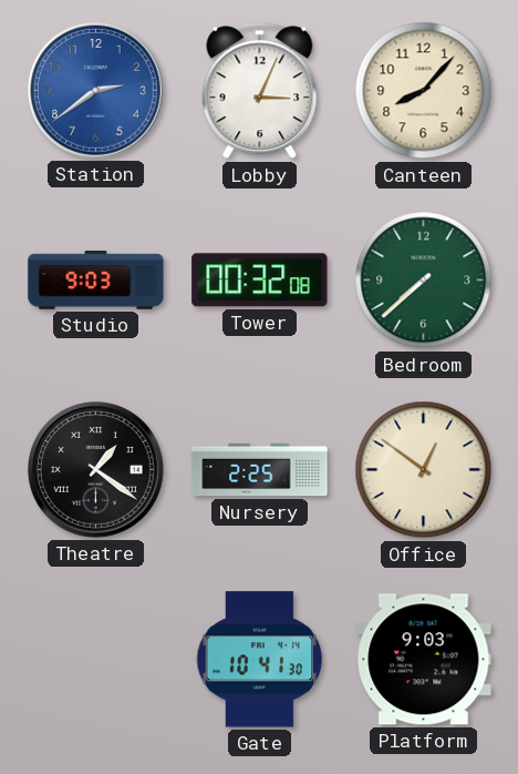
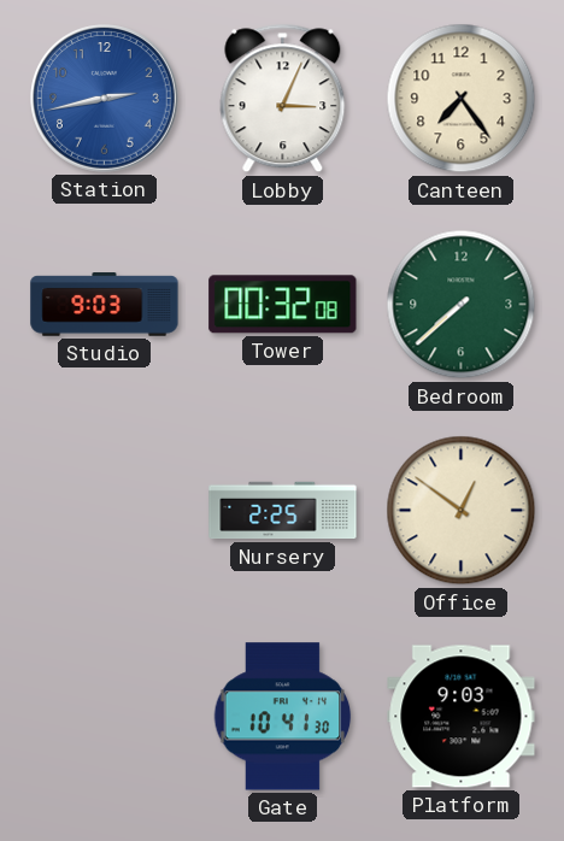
Station: 2:39 -> 2:43
Canteen: 8:07 -> 7:24
Theatre: 1:21 -> none
